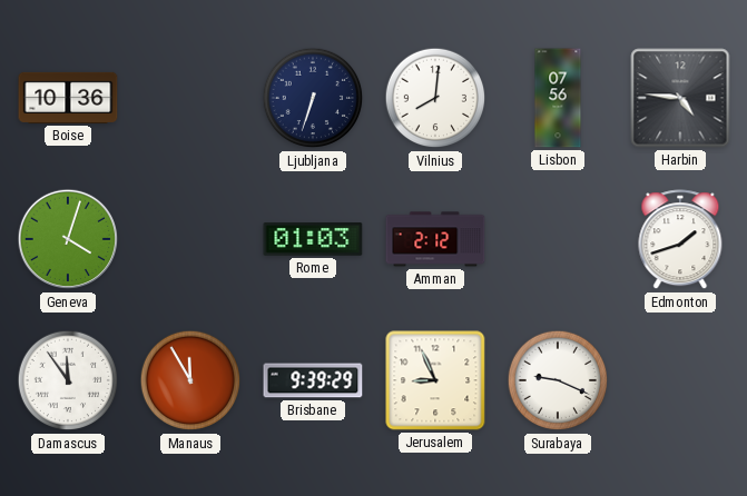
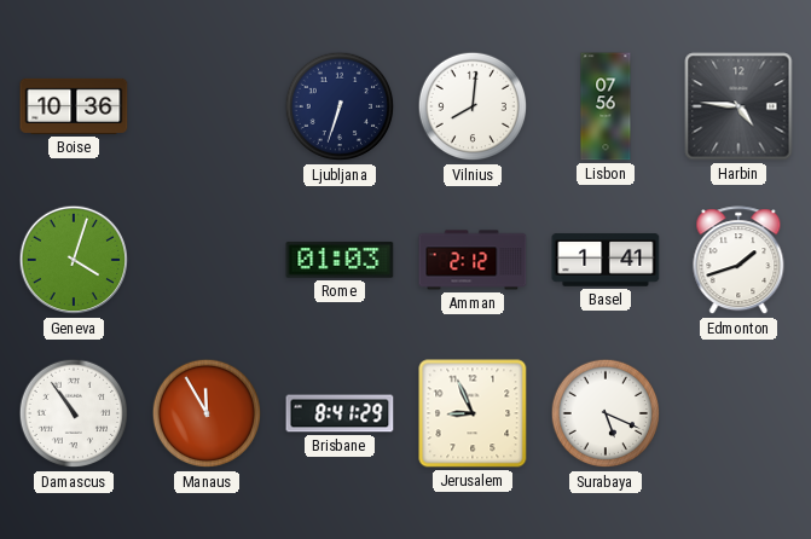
Basel: none -> 1:41
Damascus: 11:54 -> 10:54
Brisbane: 9:39 -> 8:41
Surabaya: 9:19 -> 5:19
